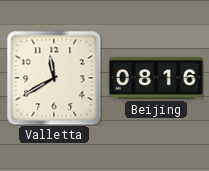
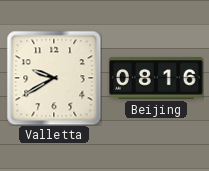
Valletta: 11:40 -> 9:40
